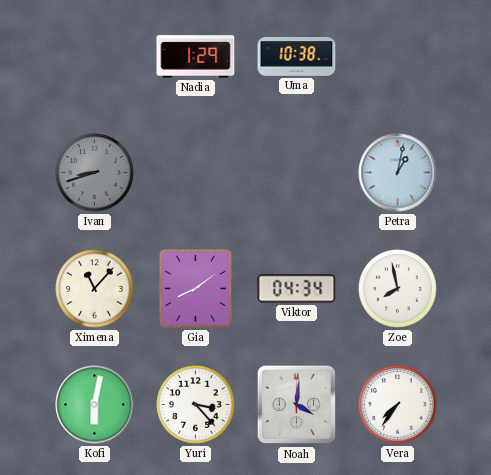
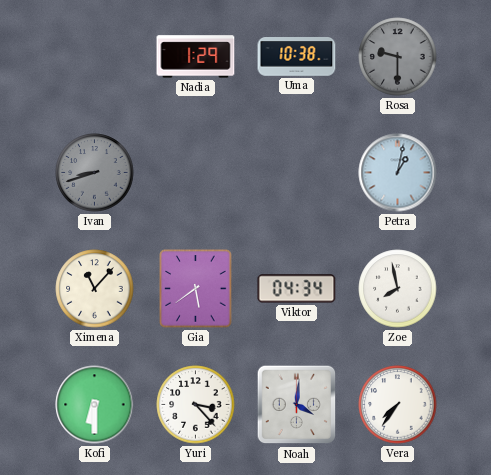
Rosa: none -> 9:30
Gia: 8:09 -> 5:39
Kofi: 6:02 -> 6:30
